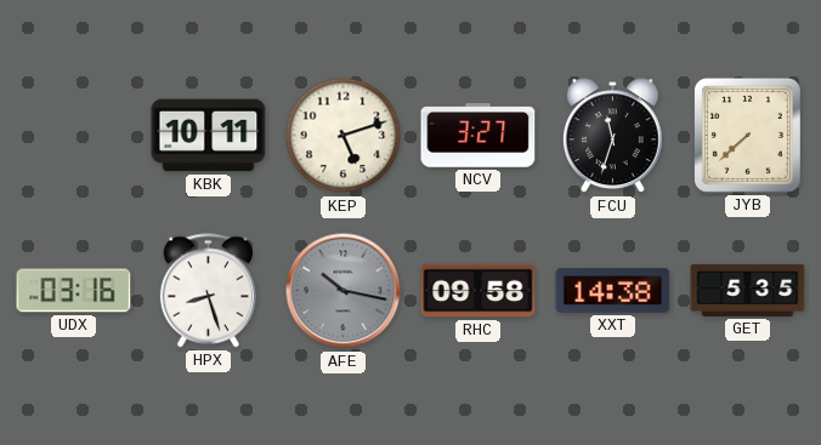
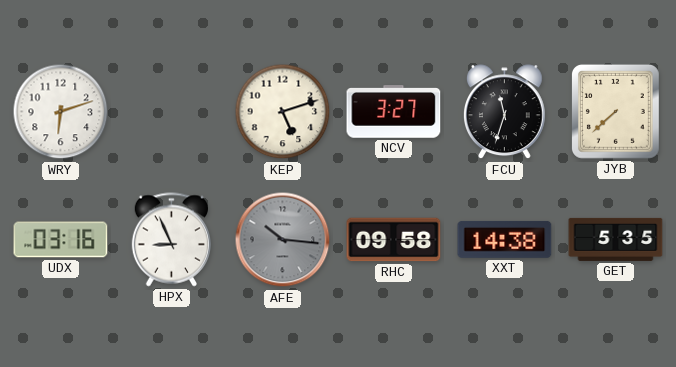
WRY: none -> 6:12
KBK: 10:11 -> none
HPX: 8:27 -> 8:56
AFE: 10:17 -> 10:16
